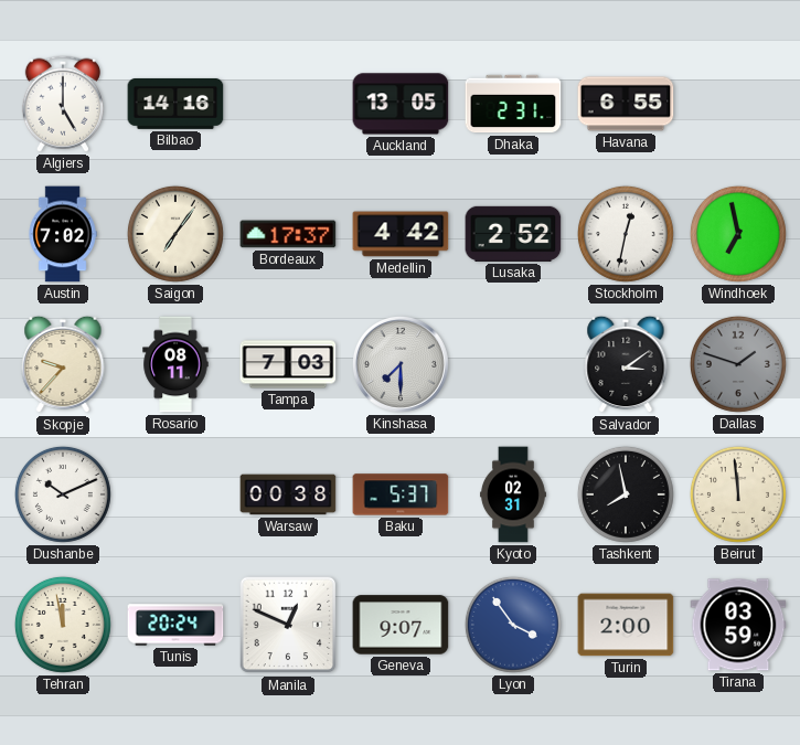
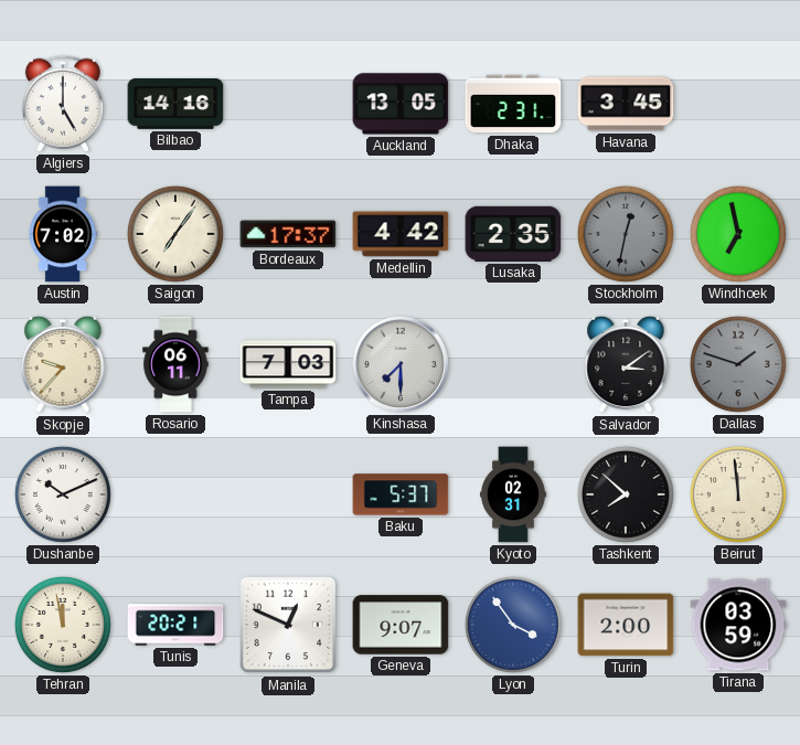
Havana: 6:55 -> 3:45
Lusaka: 2:52 -> 2:35
Stockholm dial: white -> grey
Rosario: 08:11 -> 06:11
Warsaw: 00:38 -> none
Tashkent: 7:58 -> 7:52
Tunis: 20:24 -> 20:21
